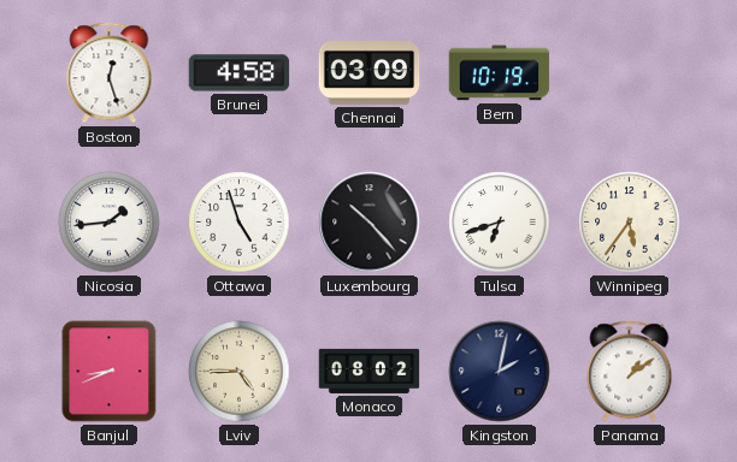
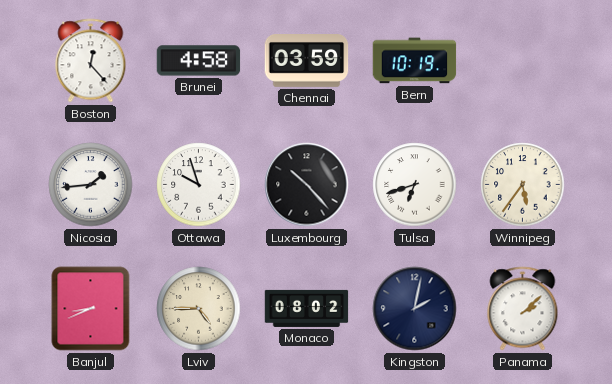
Boston: 12:27 -> 12:23
Chennai: 03:09 -> 03:59
Ottawa: 4:57 -> 9:57
Panama: 1:09 -> 2:08
